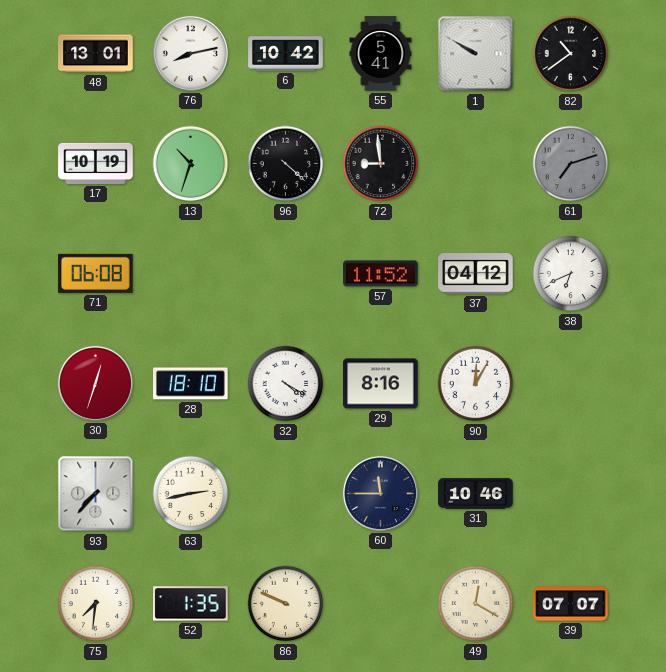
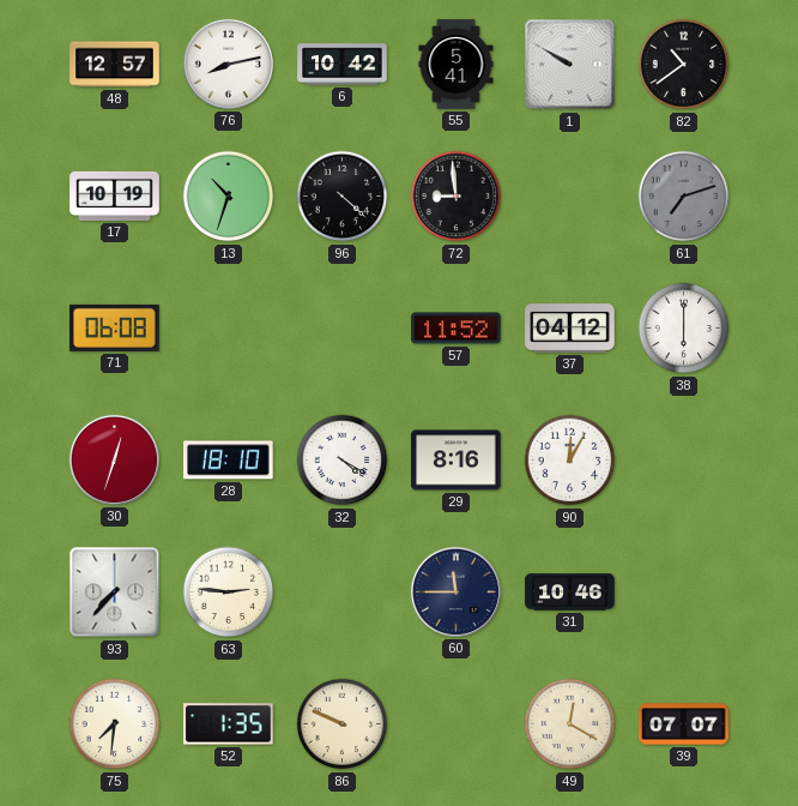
48: 13:01 -> 12:57
38: 6:41 -> 6:00
63: 2:43 -> 2:46
